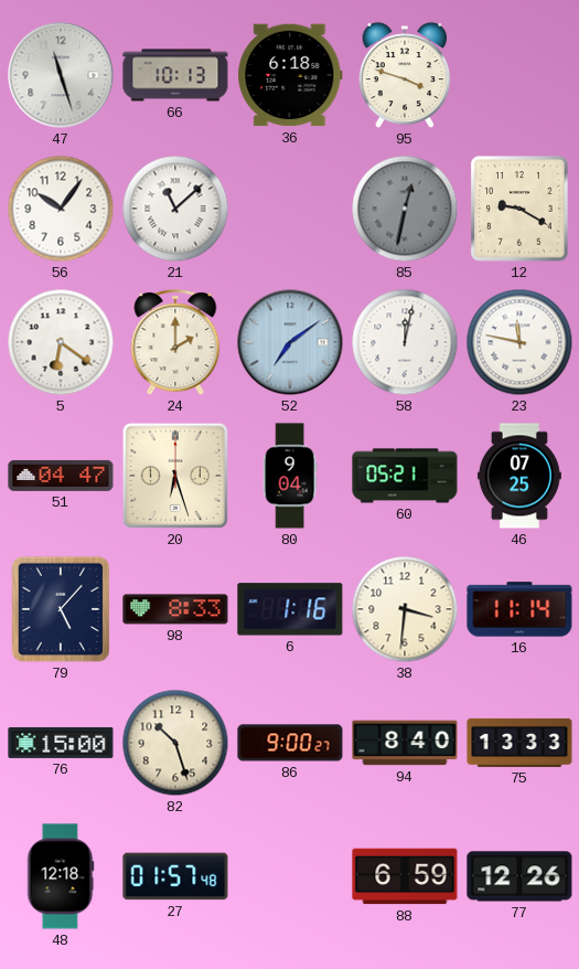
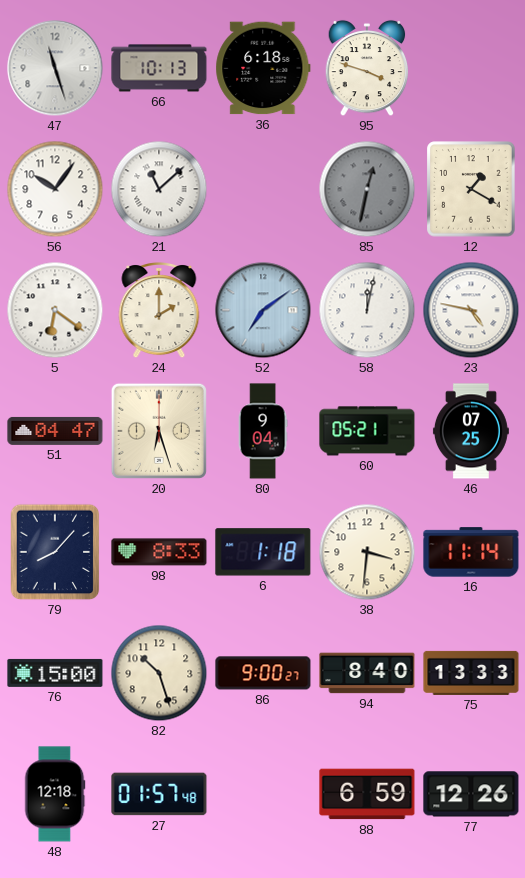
12: 9:20 -> 1:20
23: 11:47 -> 4:47
79: 5:07 -> 8:07
6: 1:16 -> 1:18
